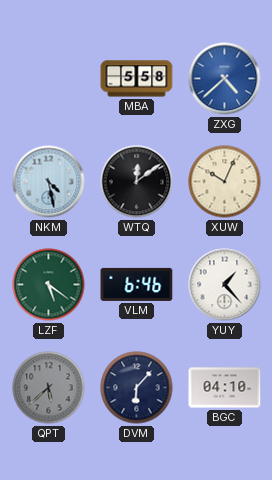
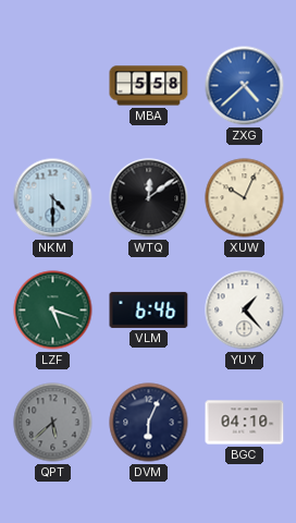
NKM: 4:28 -> 4:30
LZF: 5:21 -> 5:18
DVM: 6:07 -> 6:04
